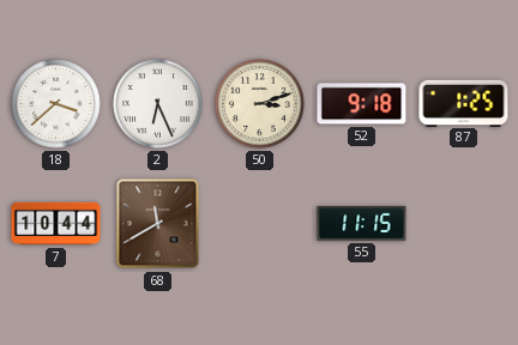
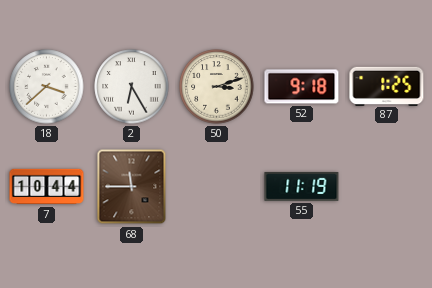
2: 6:26 -> 6:25
68: 11:40 -> 11:45
55: 11:15 -> 11:19
